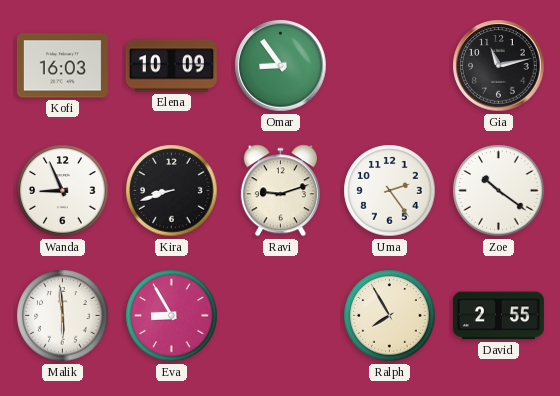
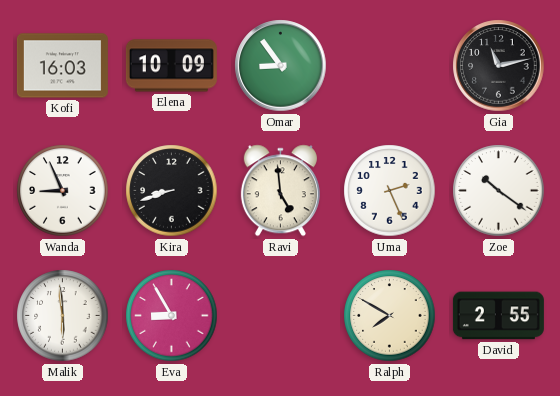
Ravi: 9:12 -> 4:59
Uma: 2:24 -> 2:26
Ralph: 7:55 -> 7:50
